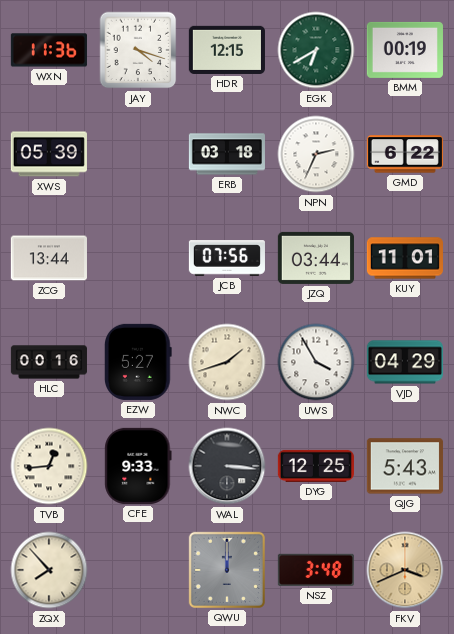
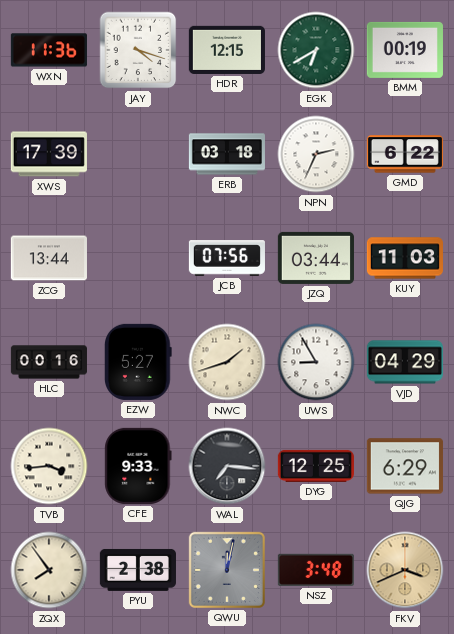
XWS: 05:39 -> 17:39
KUY: 11:01 -> 11:03
UWS: 3:55 -> 8:55
TVB: 12:44 -> 3:44
WAL: 3:16 -> 7:16
QJG: 5:43 -> 6:29
ZQX: 7:53 -> 7:54
PYU: none -> 2:38
QWU: 12:00 -> 12:02
